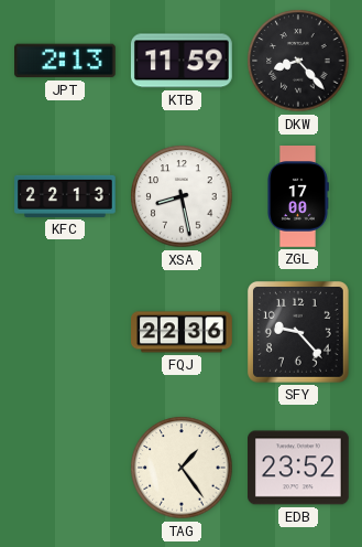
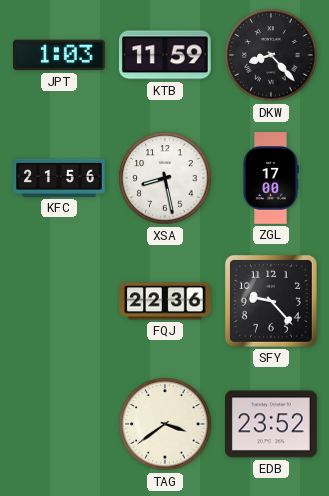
JPT: 2:13 -> 1:03
KFC: 22:13 -> 21:56
TAG: 1:24 -> 3:39
